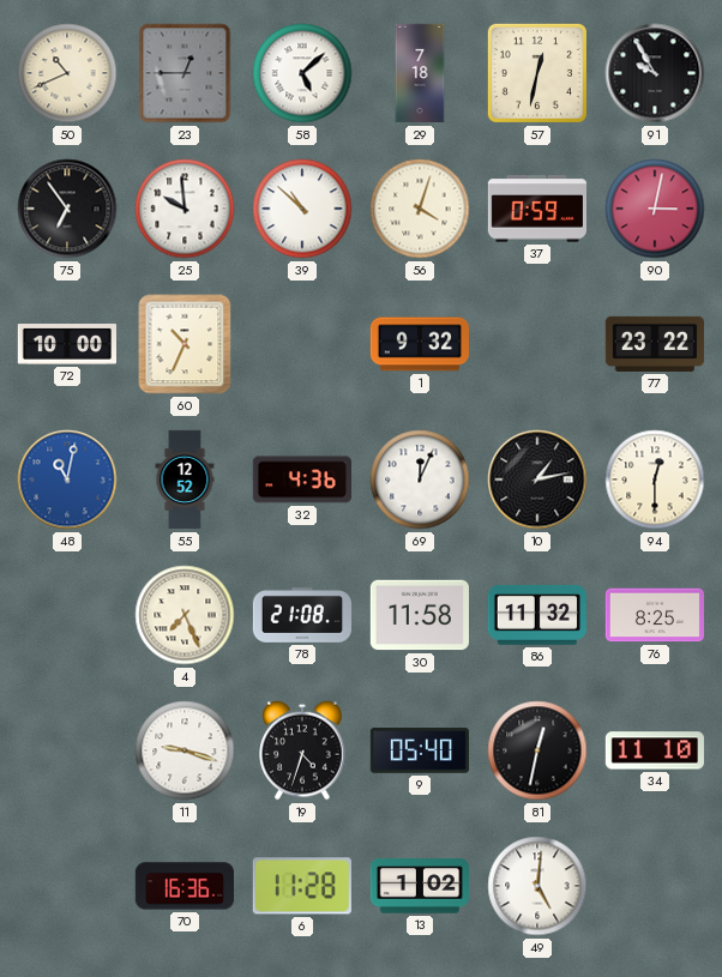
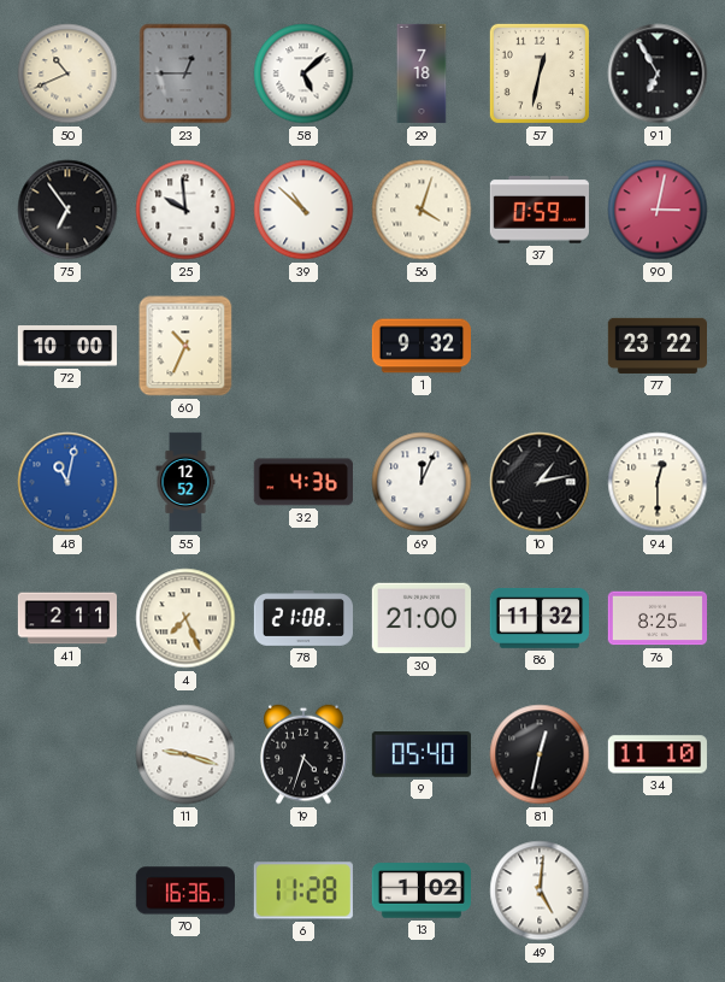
91: 9:55 -> 6:55
41: none -> 2:11
30: 11:58 -> 21:00
